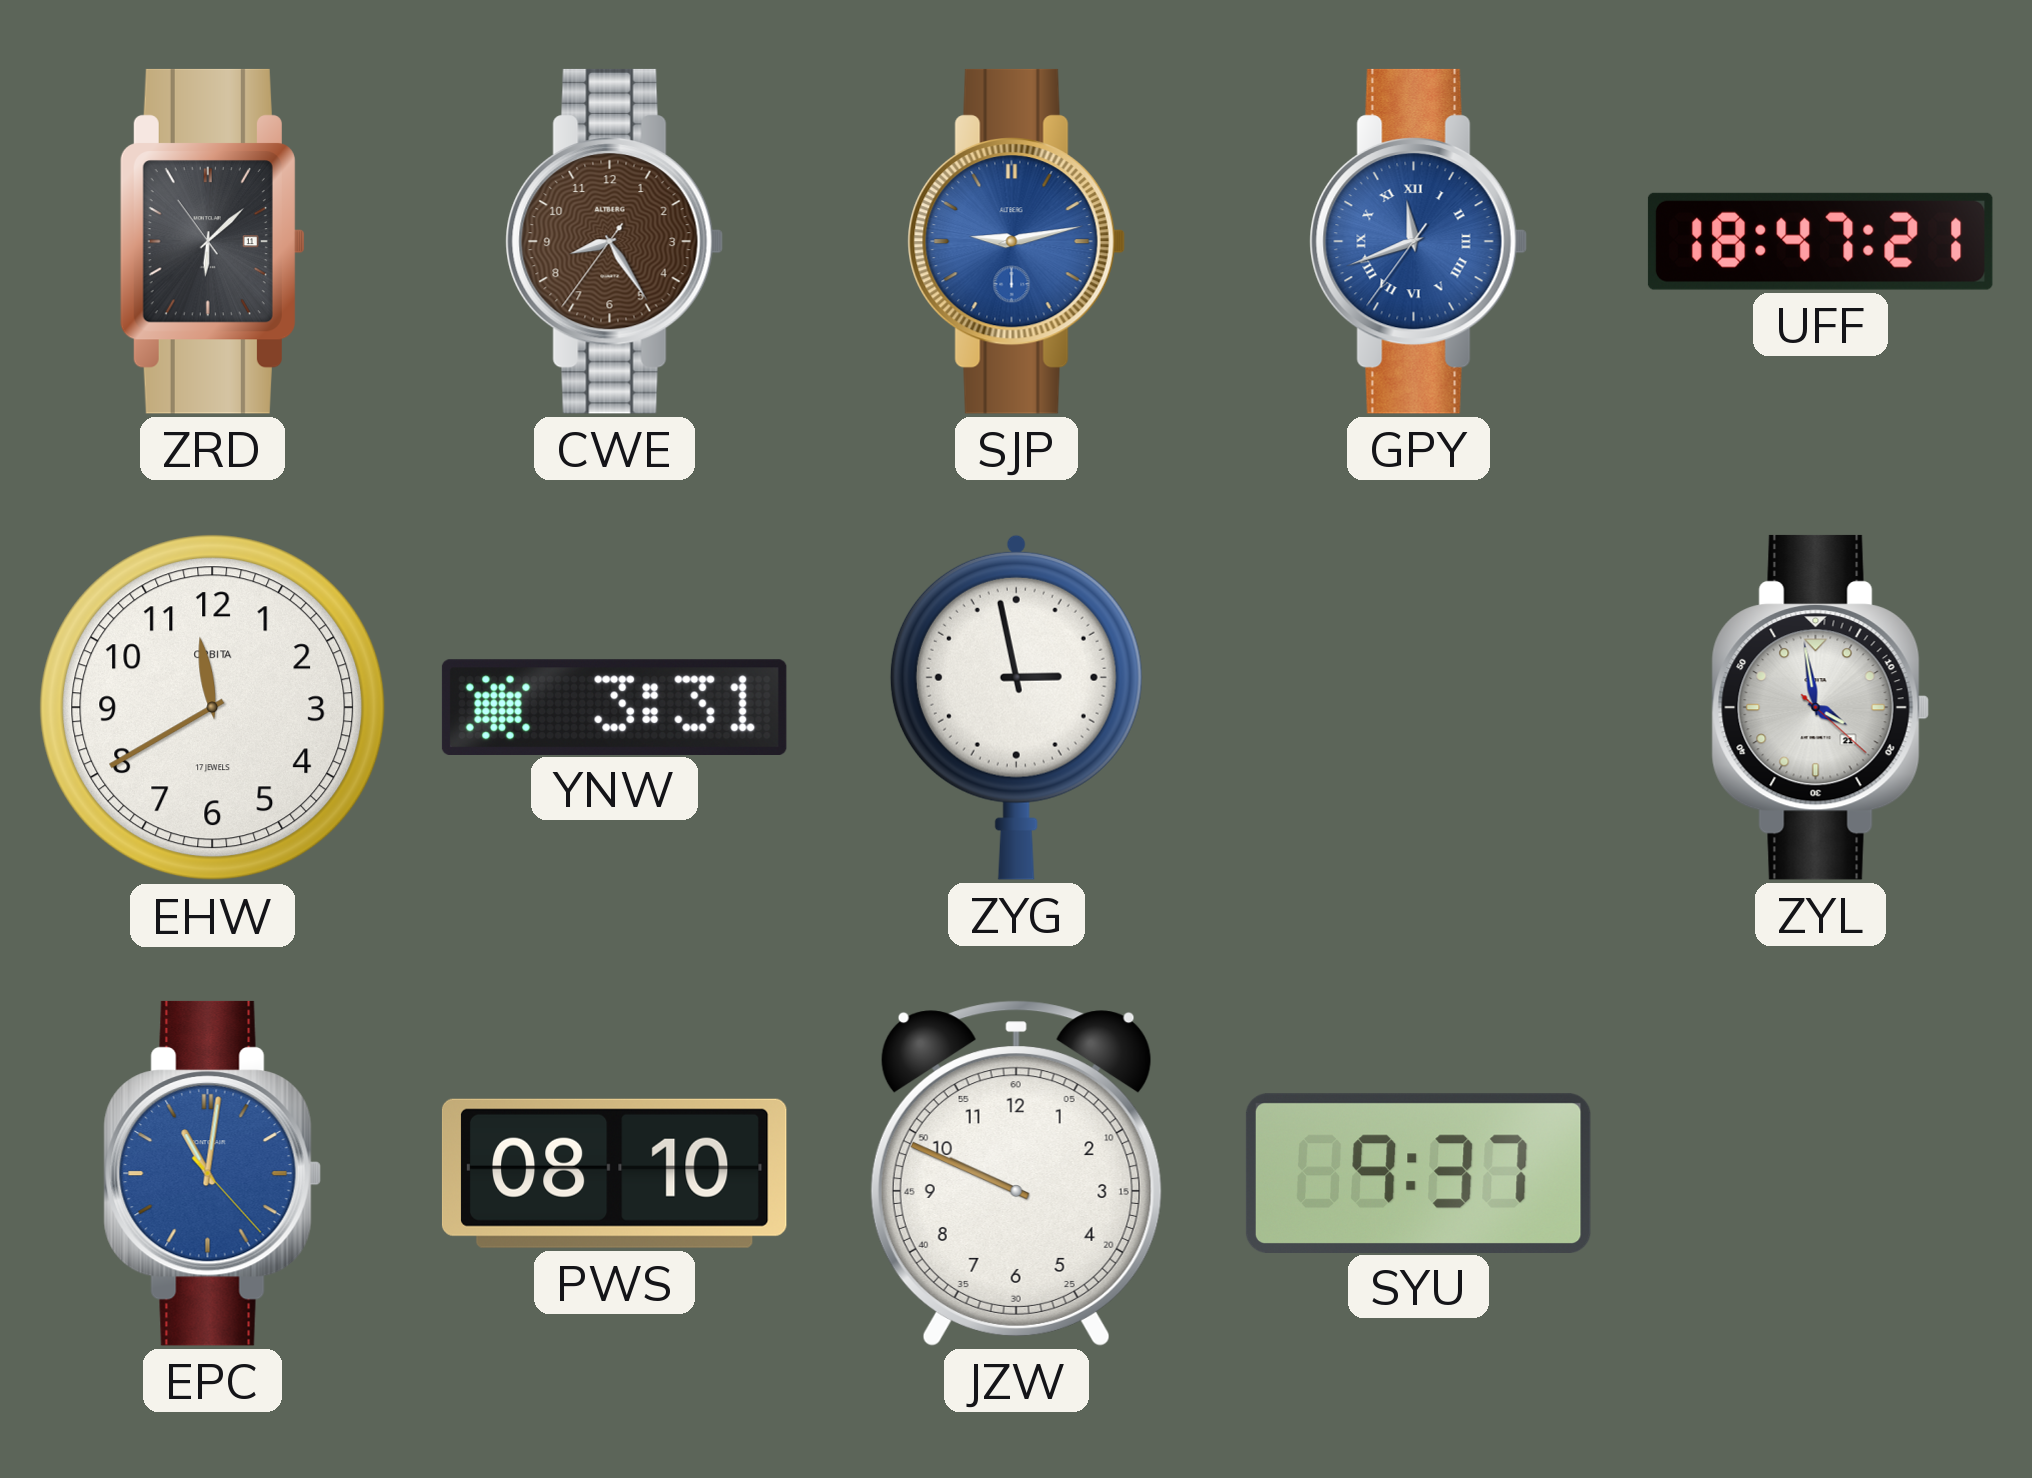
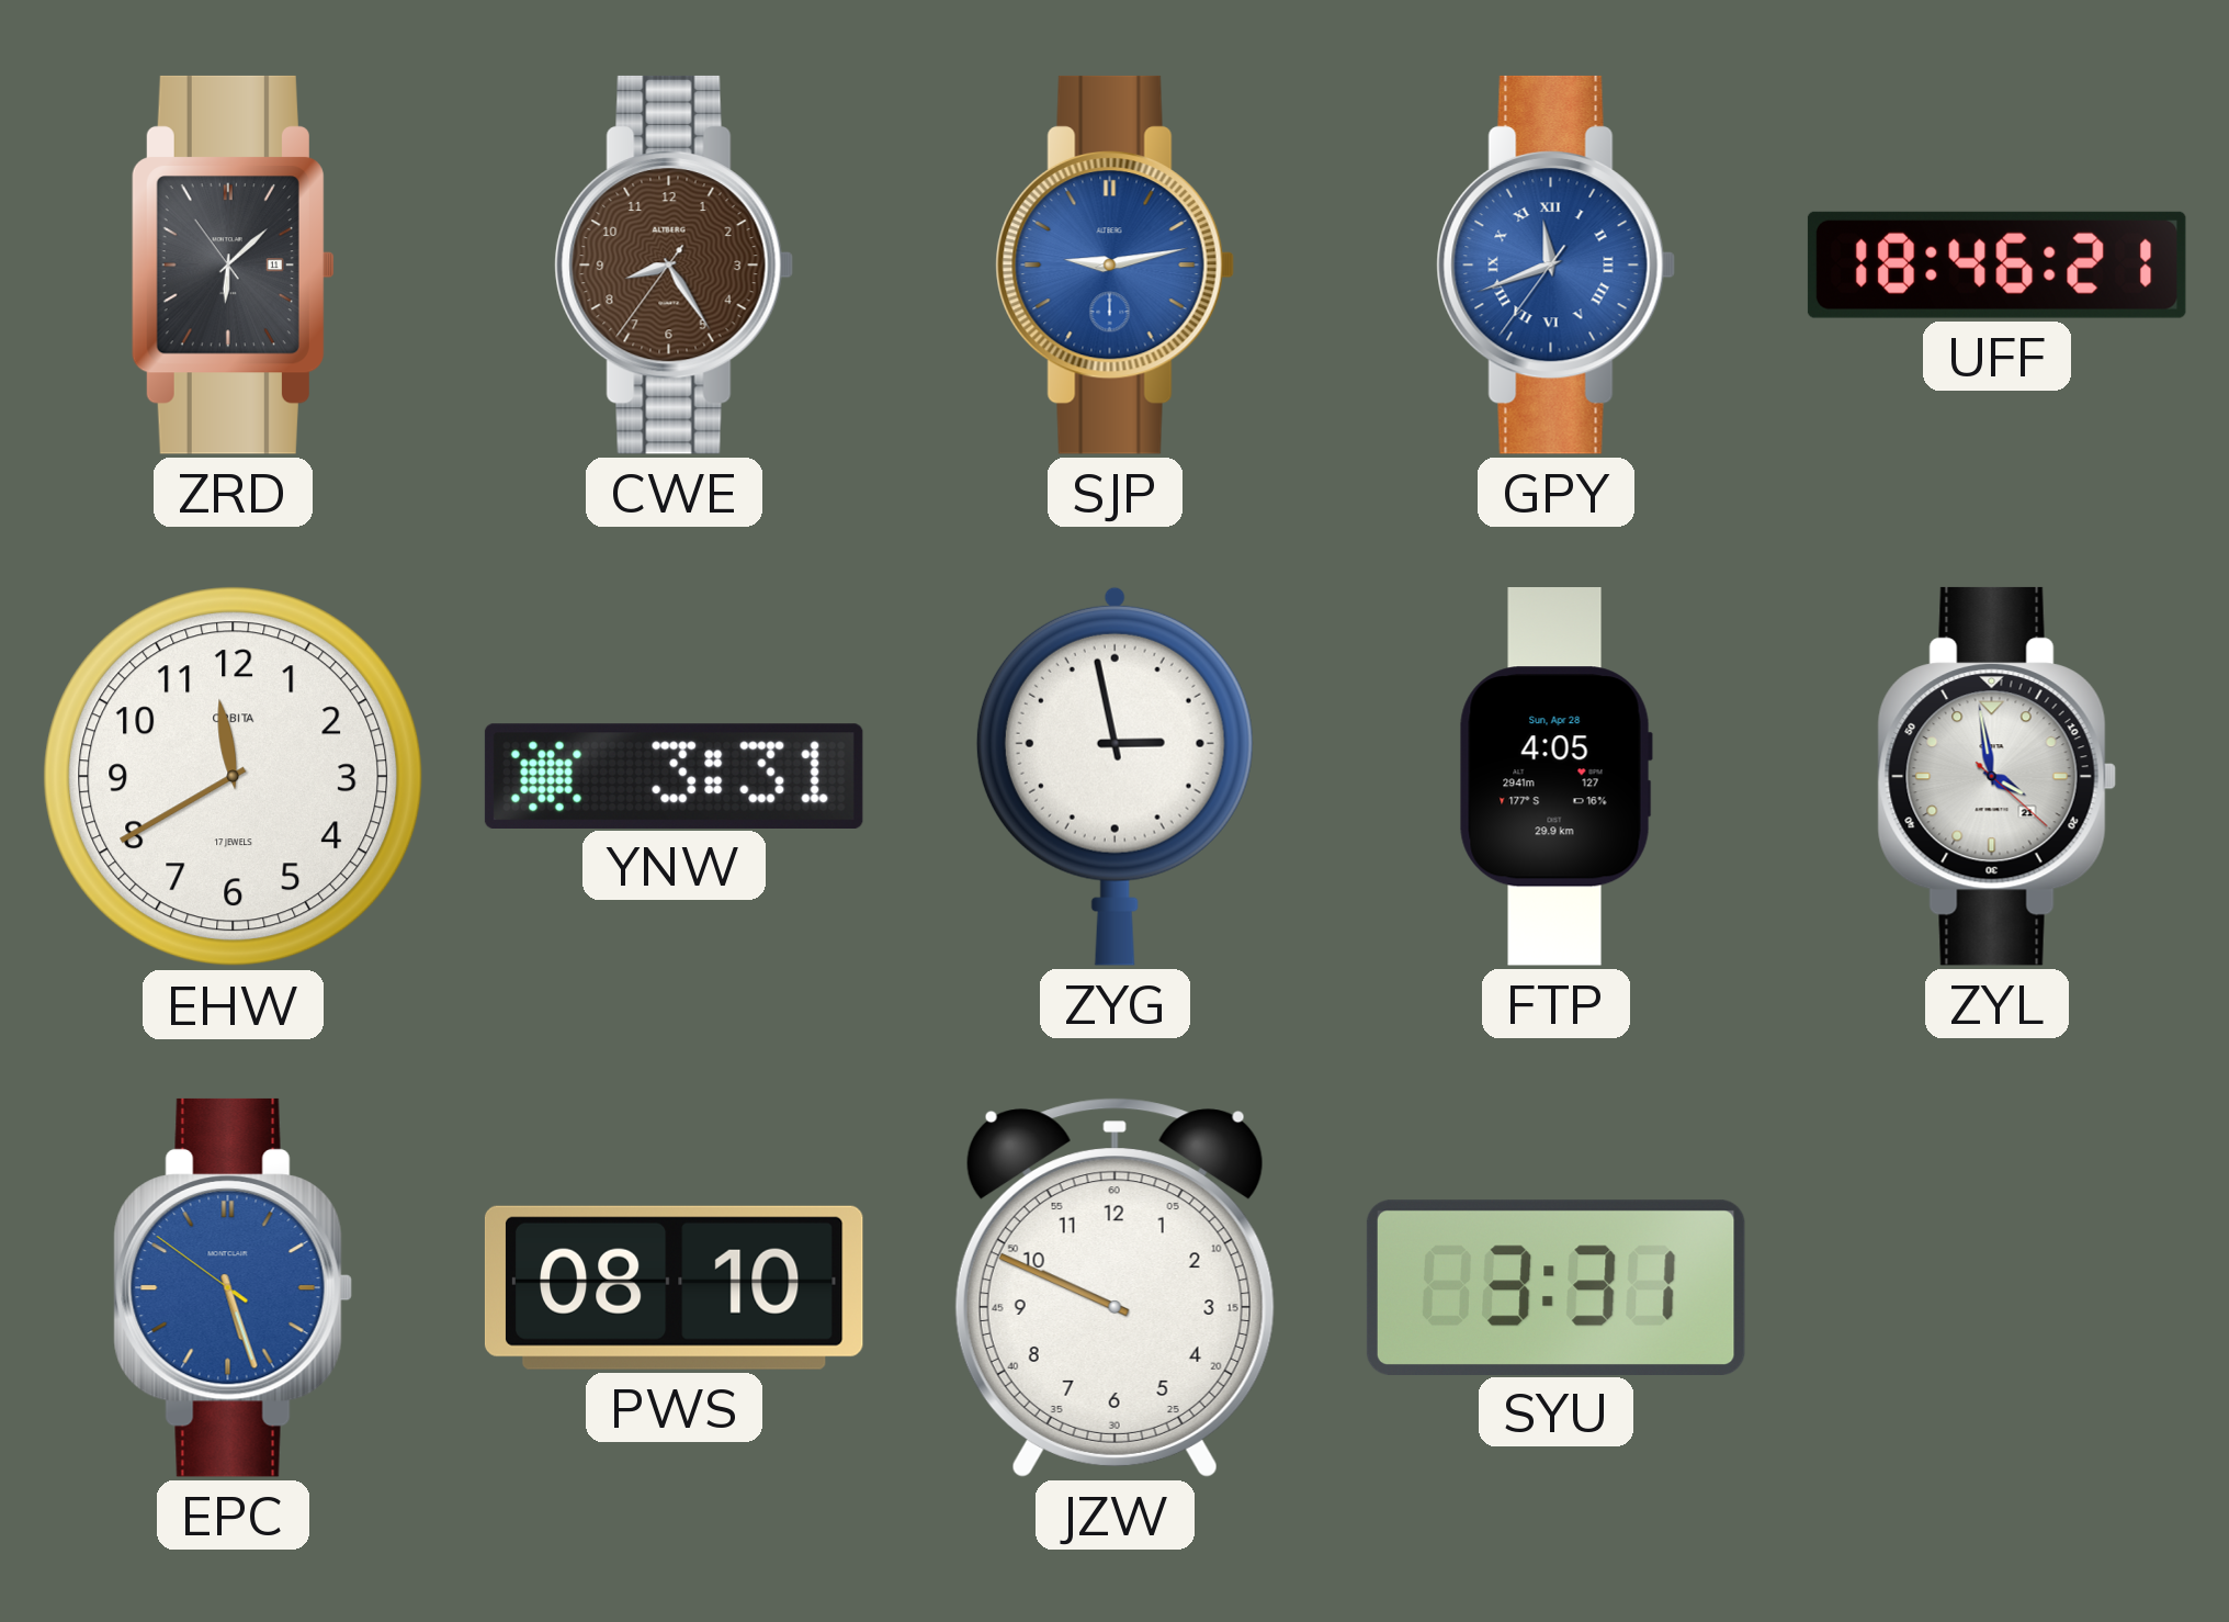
UFF: 18:47 -> 18:46
FTP: none -> 4:05
EPC: 11:01 -> 5:26
SYU: 9:37 -> 3:31
